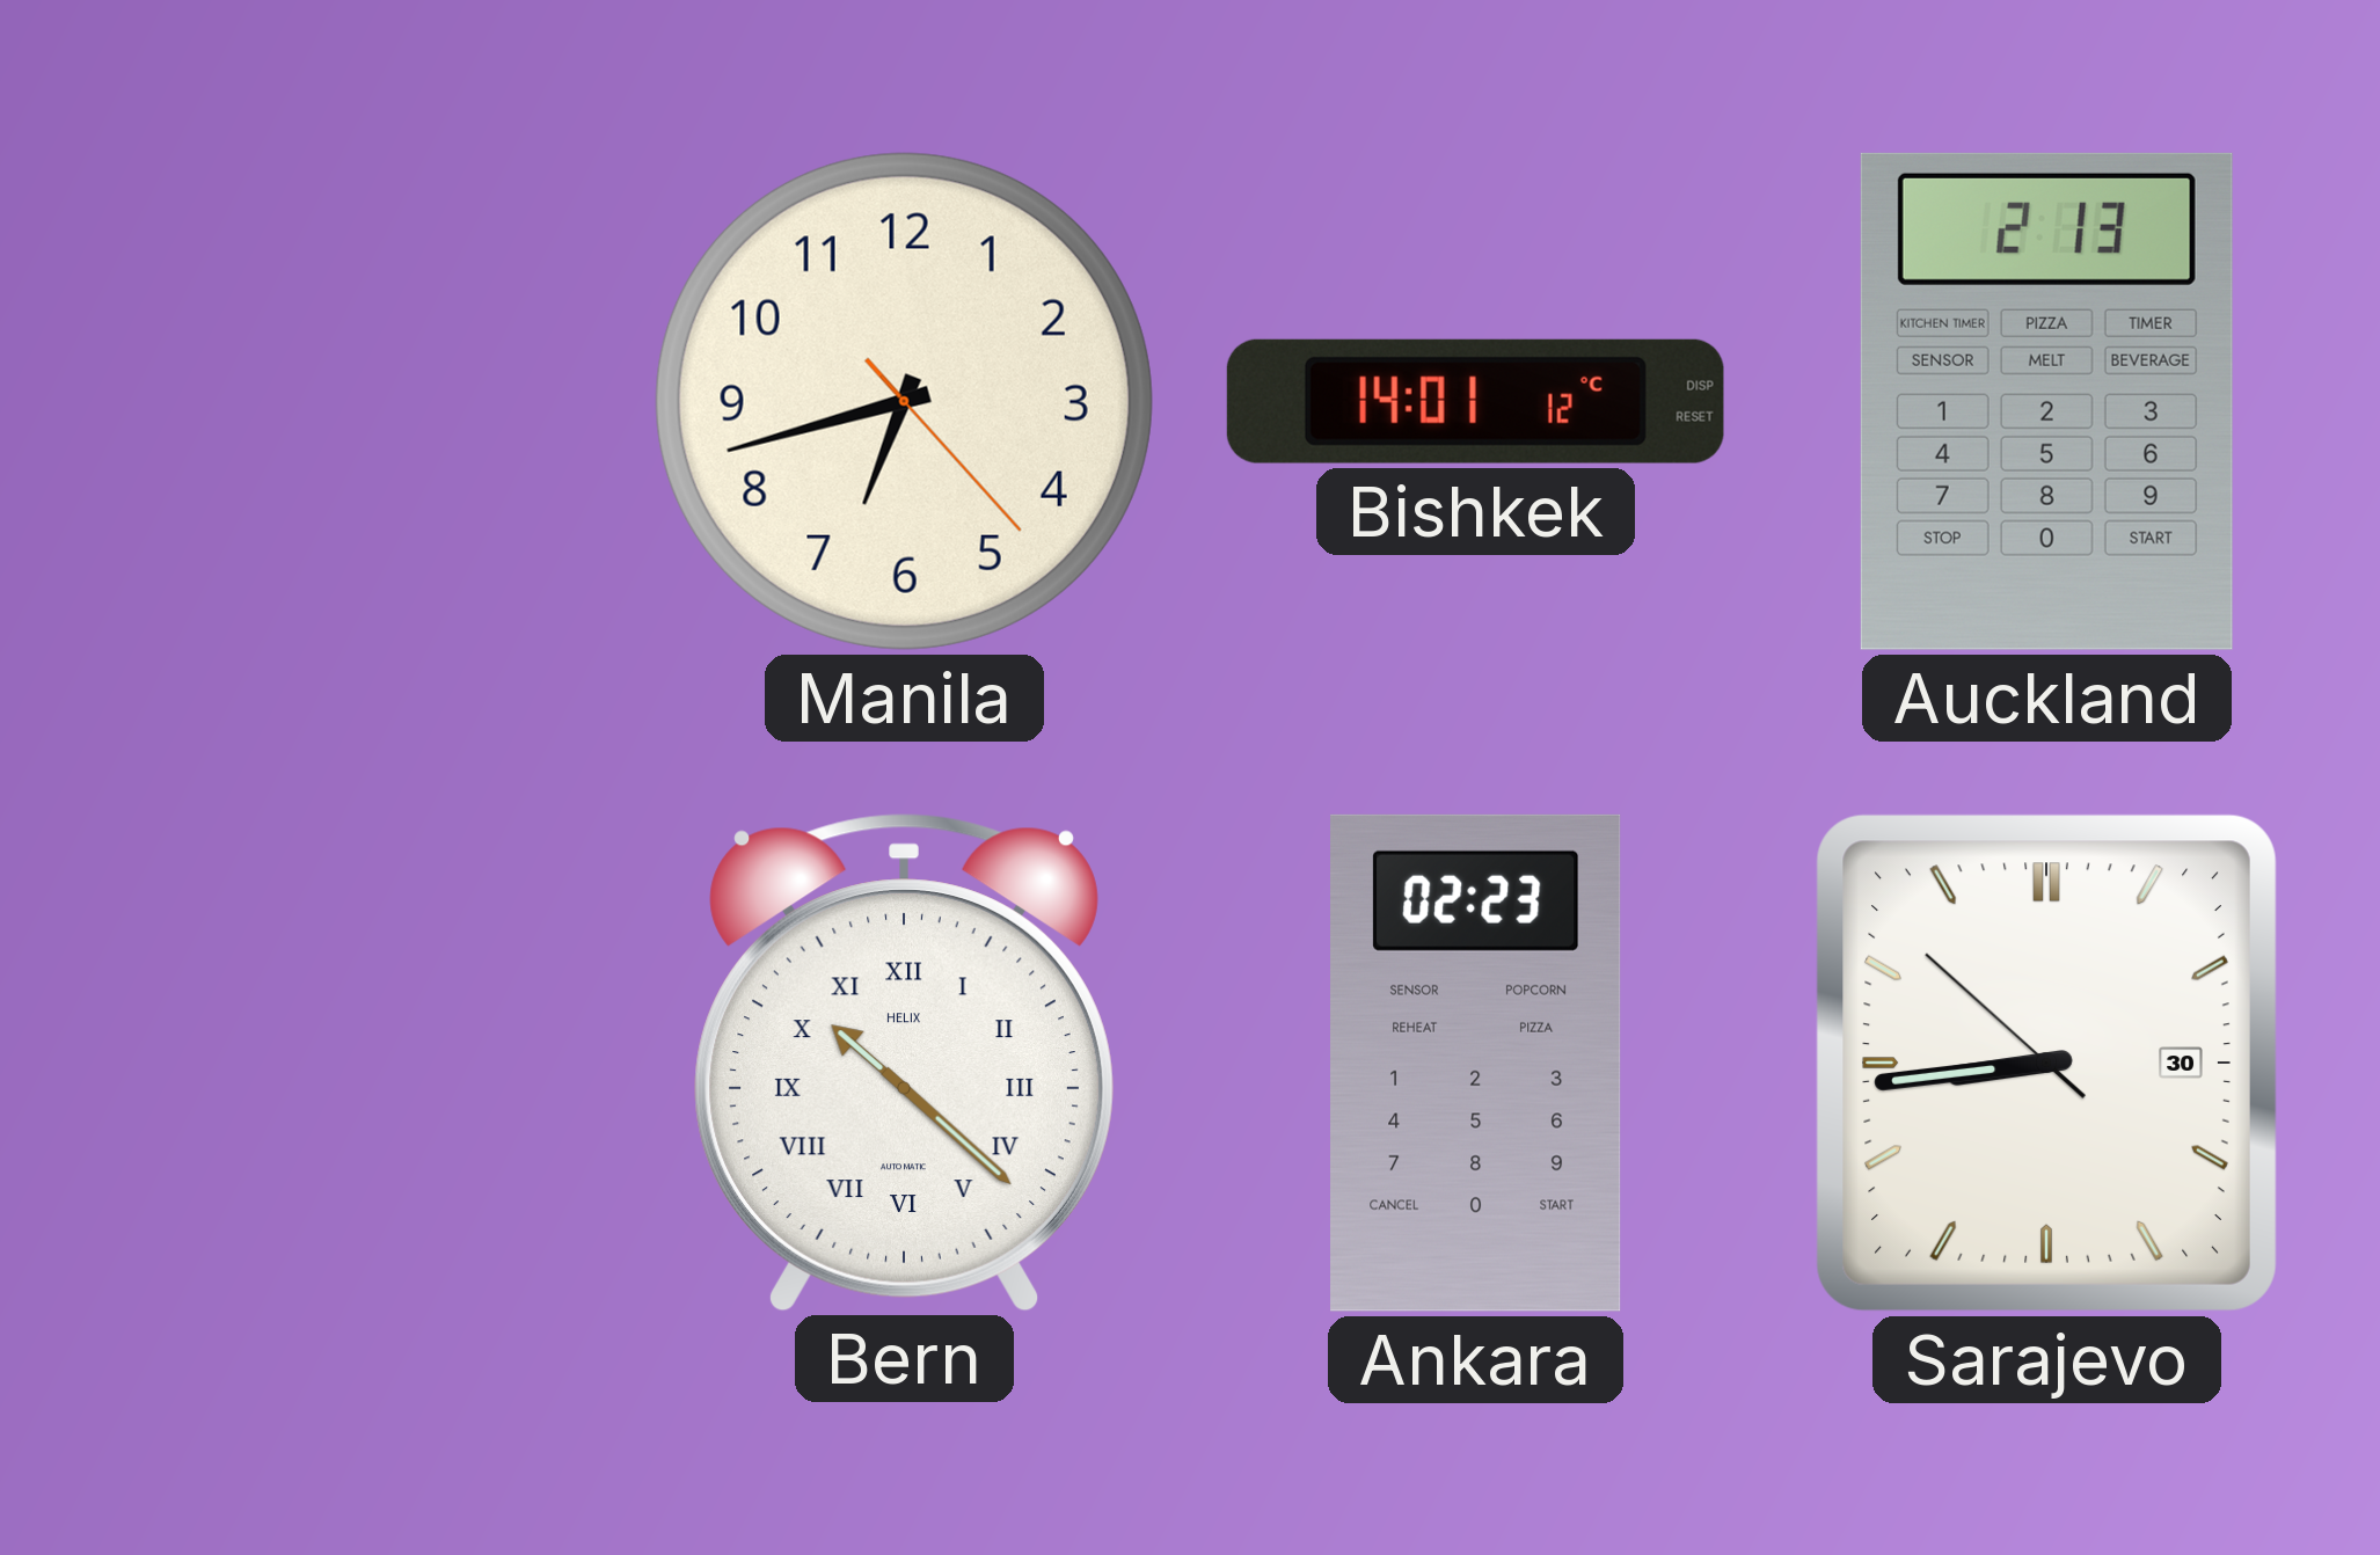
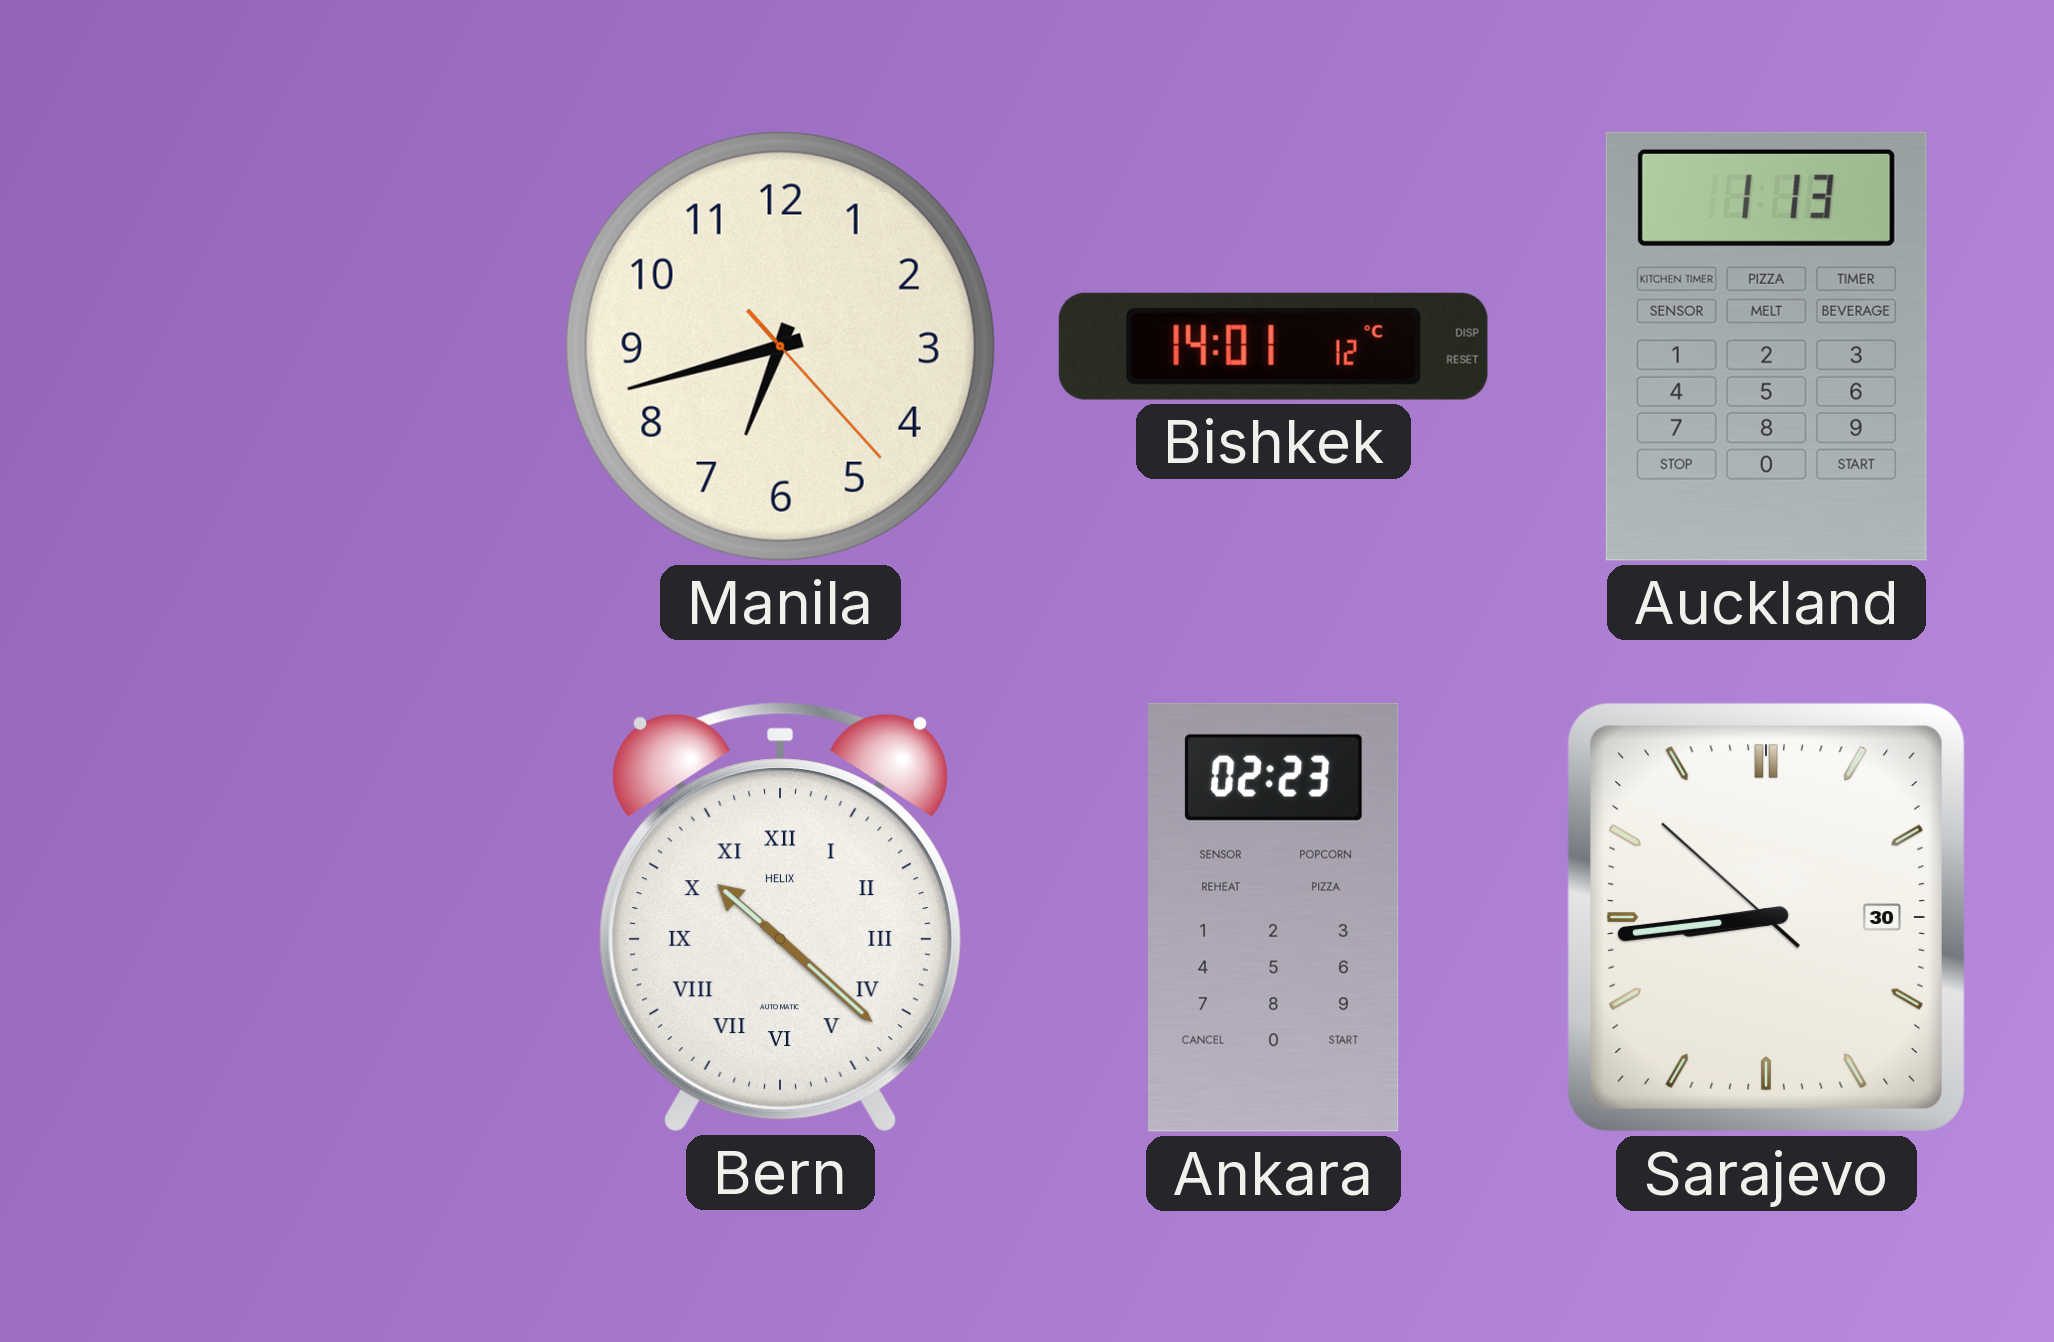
Auckland: 2:13 -> 1:13
